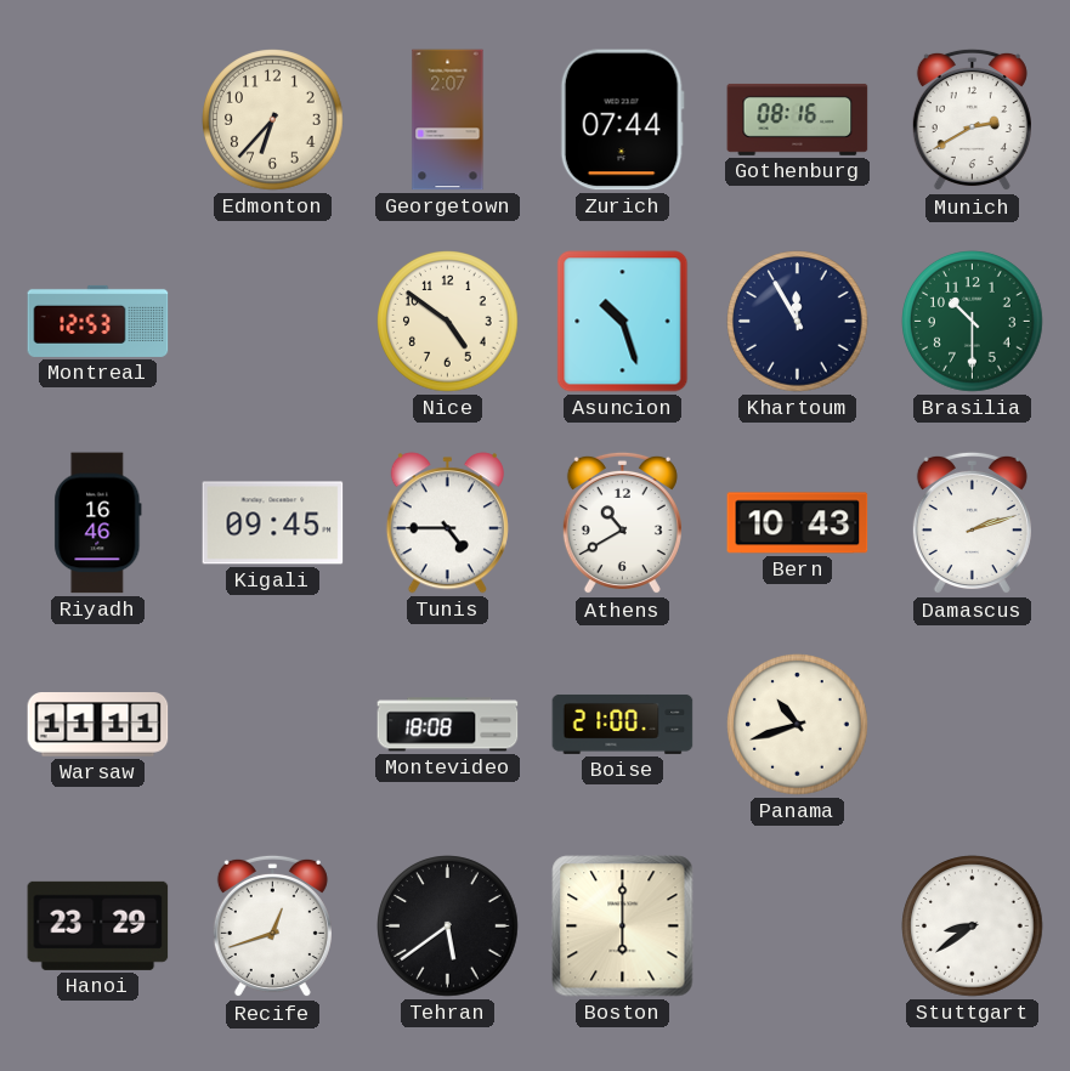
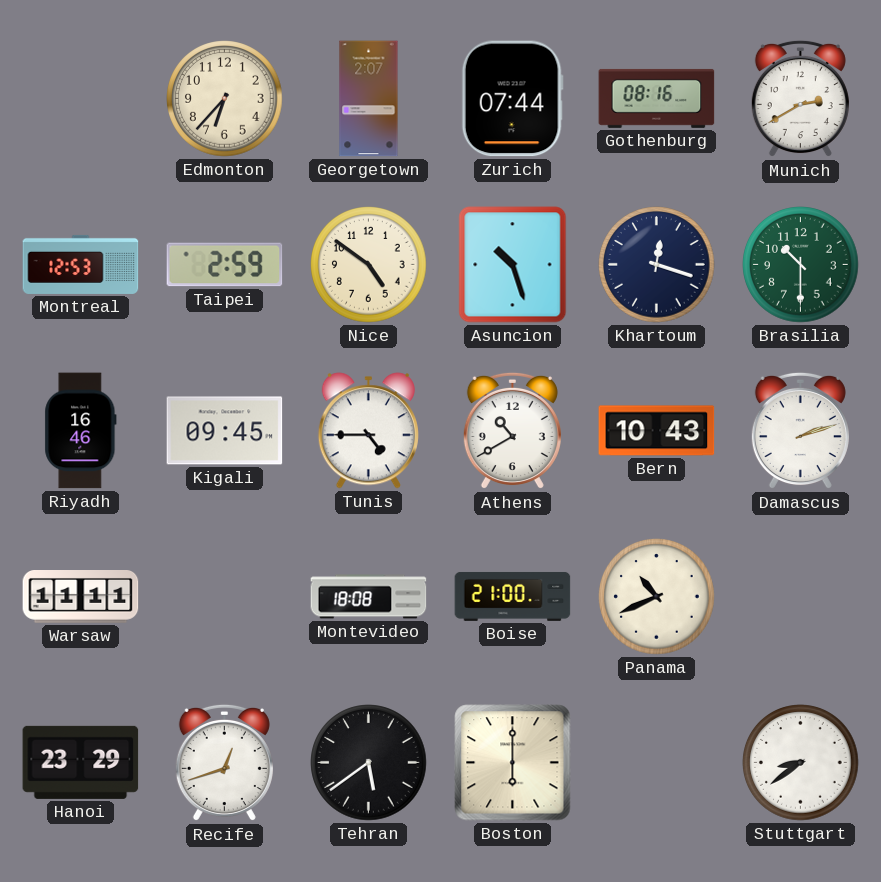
Taipei: none -> 2:59
Khartoum: 11:55 -> 12:18
Panama: 10:42 -> 10:41
